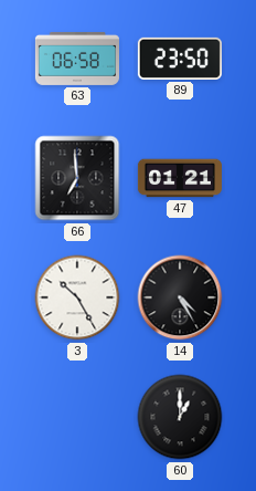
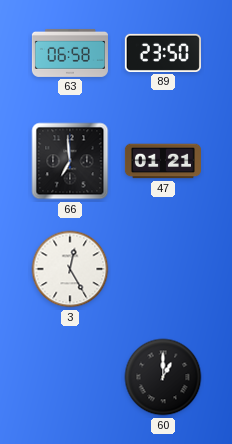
3: 10:25 -> 12:25
14: 4:25 -> none
